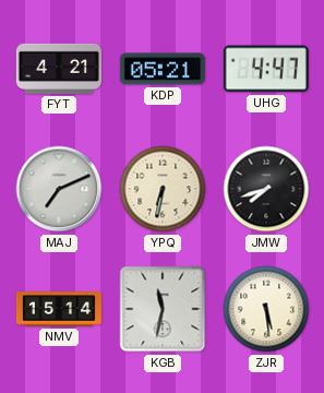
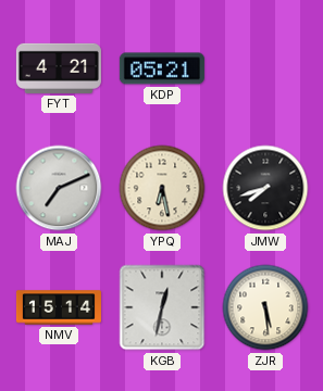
UHG: 4:47 -> none
YPQ: 6:32 -> 6:28
KGB: 11:32 -> 12:32
